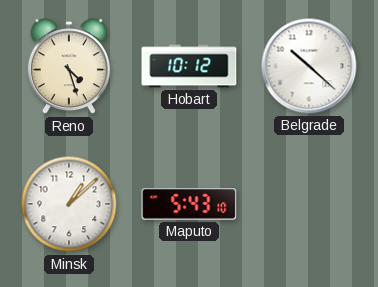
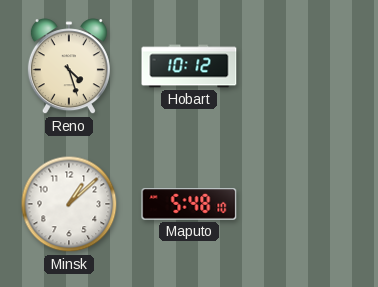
Belgrade: 10:22 -> none
Maputo: 5:43 -> 5:48
